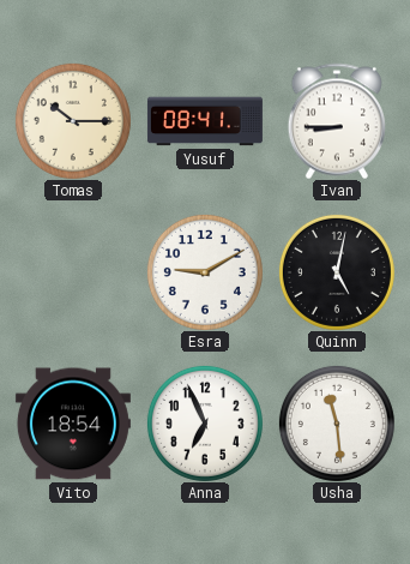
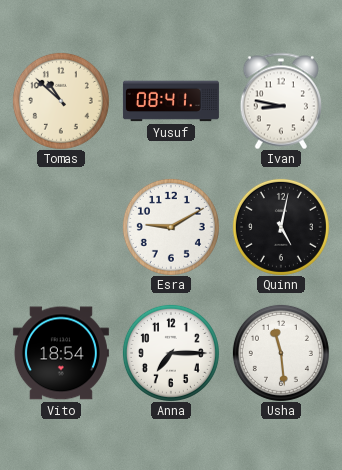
Tomas: 10:15 -> 10:52
Ivan: 8:45 -> 8:47
Anna: 6:56 -> 7:15
